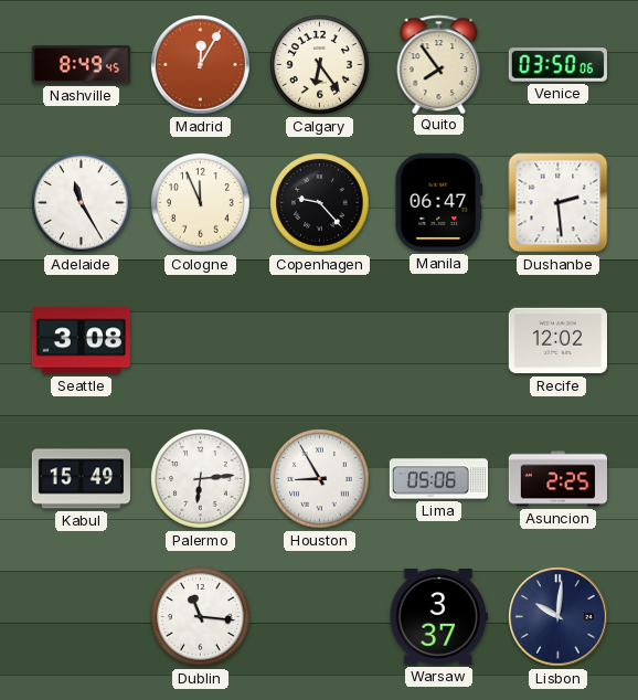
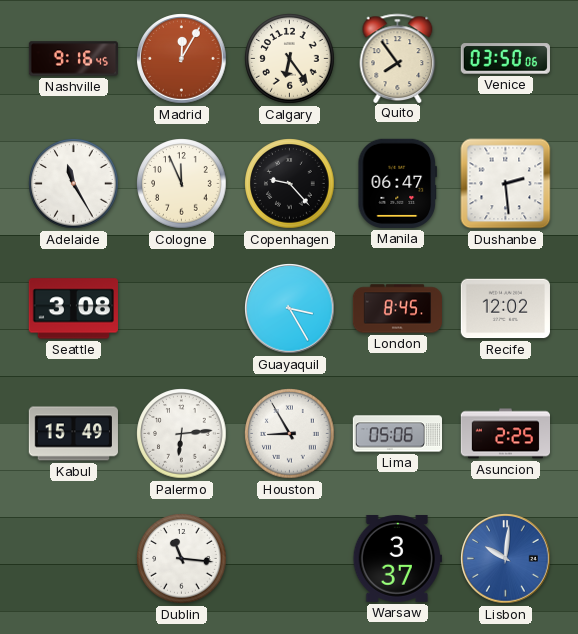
Nashville: 8:49 -> 9:16
Guayaquil: none -> 3:25
London: none -> 8:45
Lisbon dial: navy -> blue
